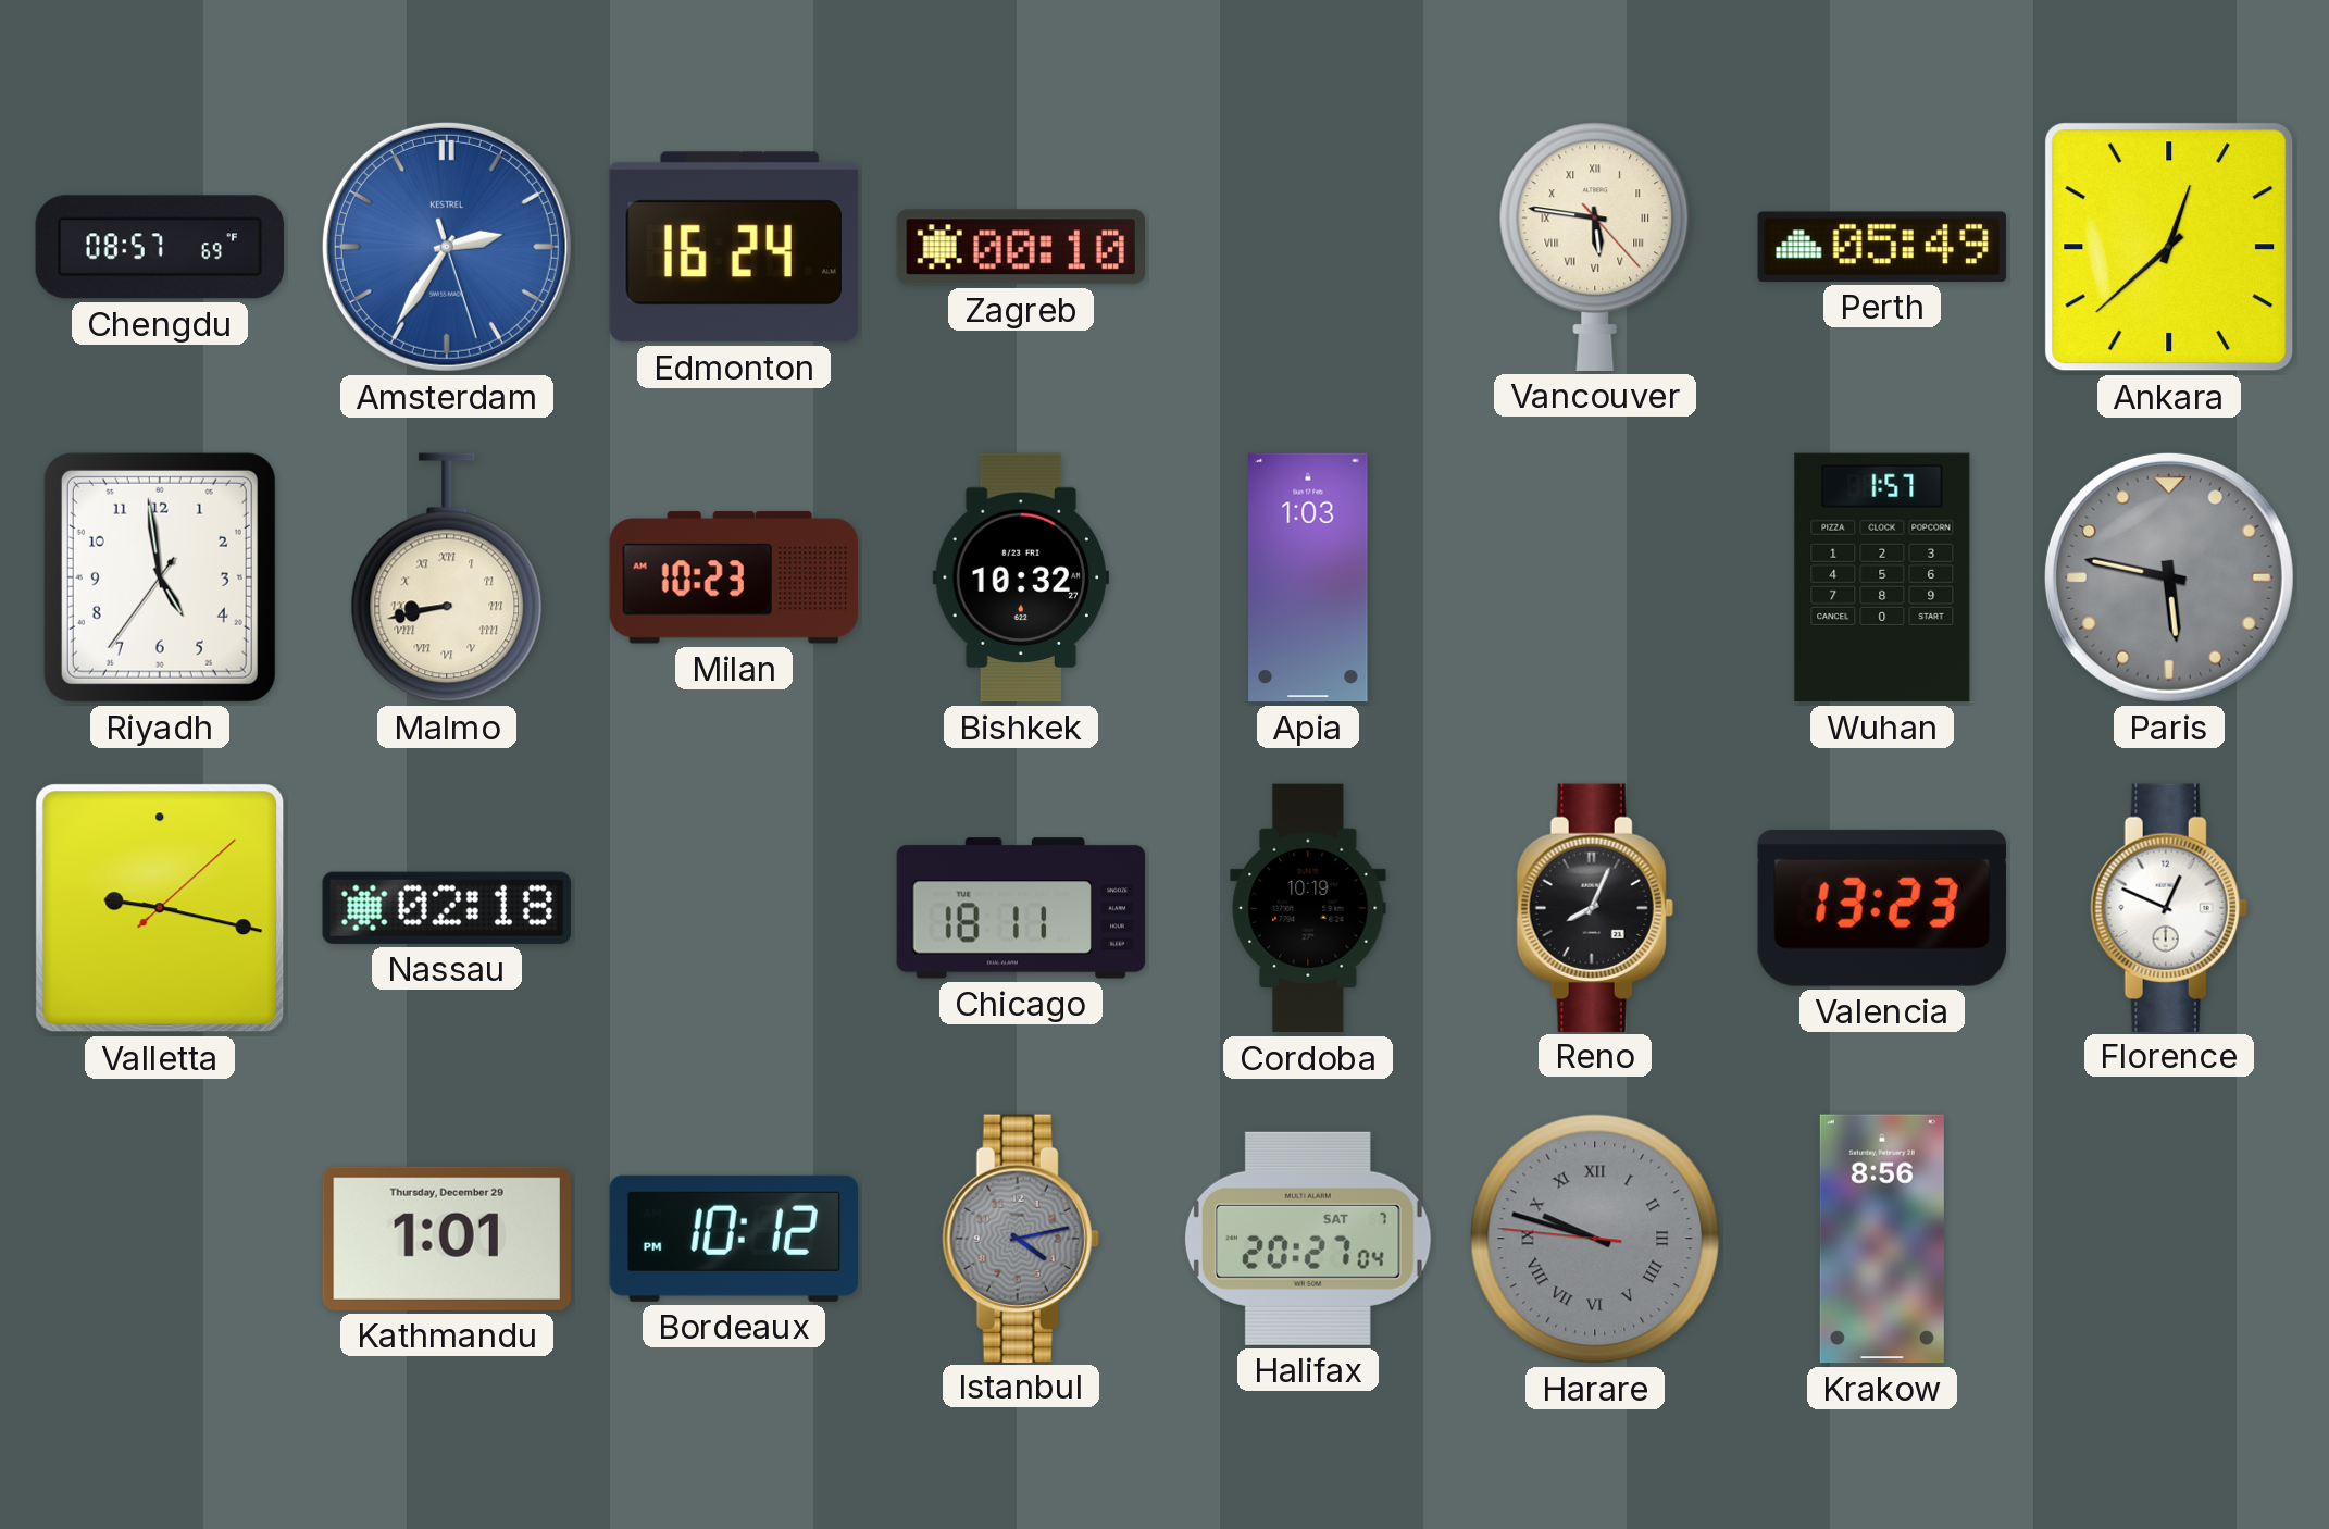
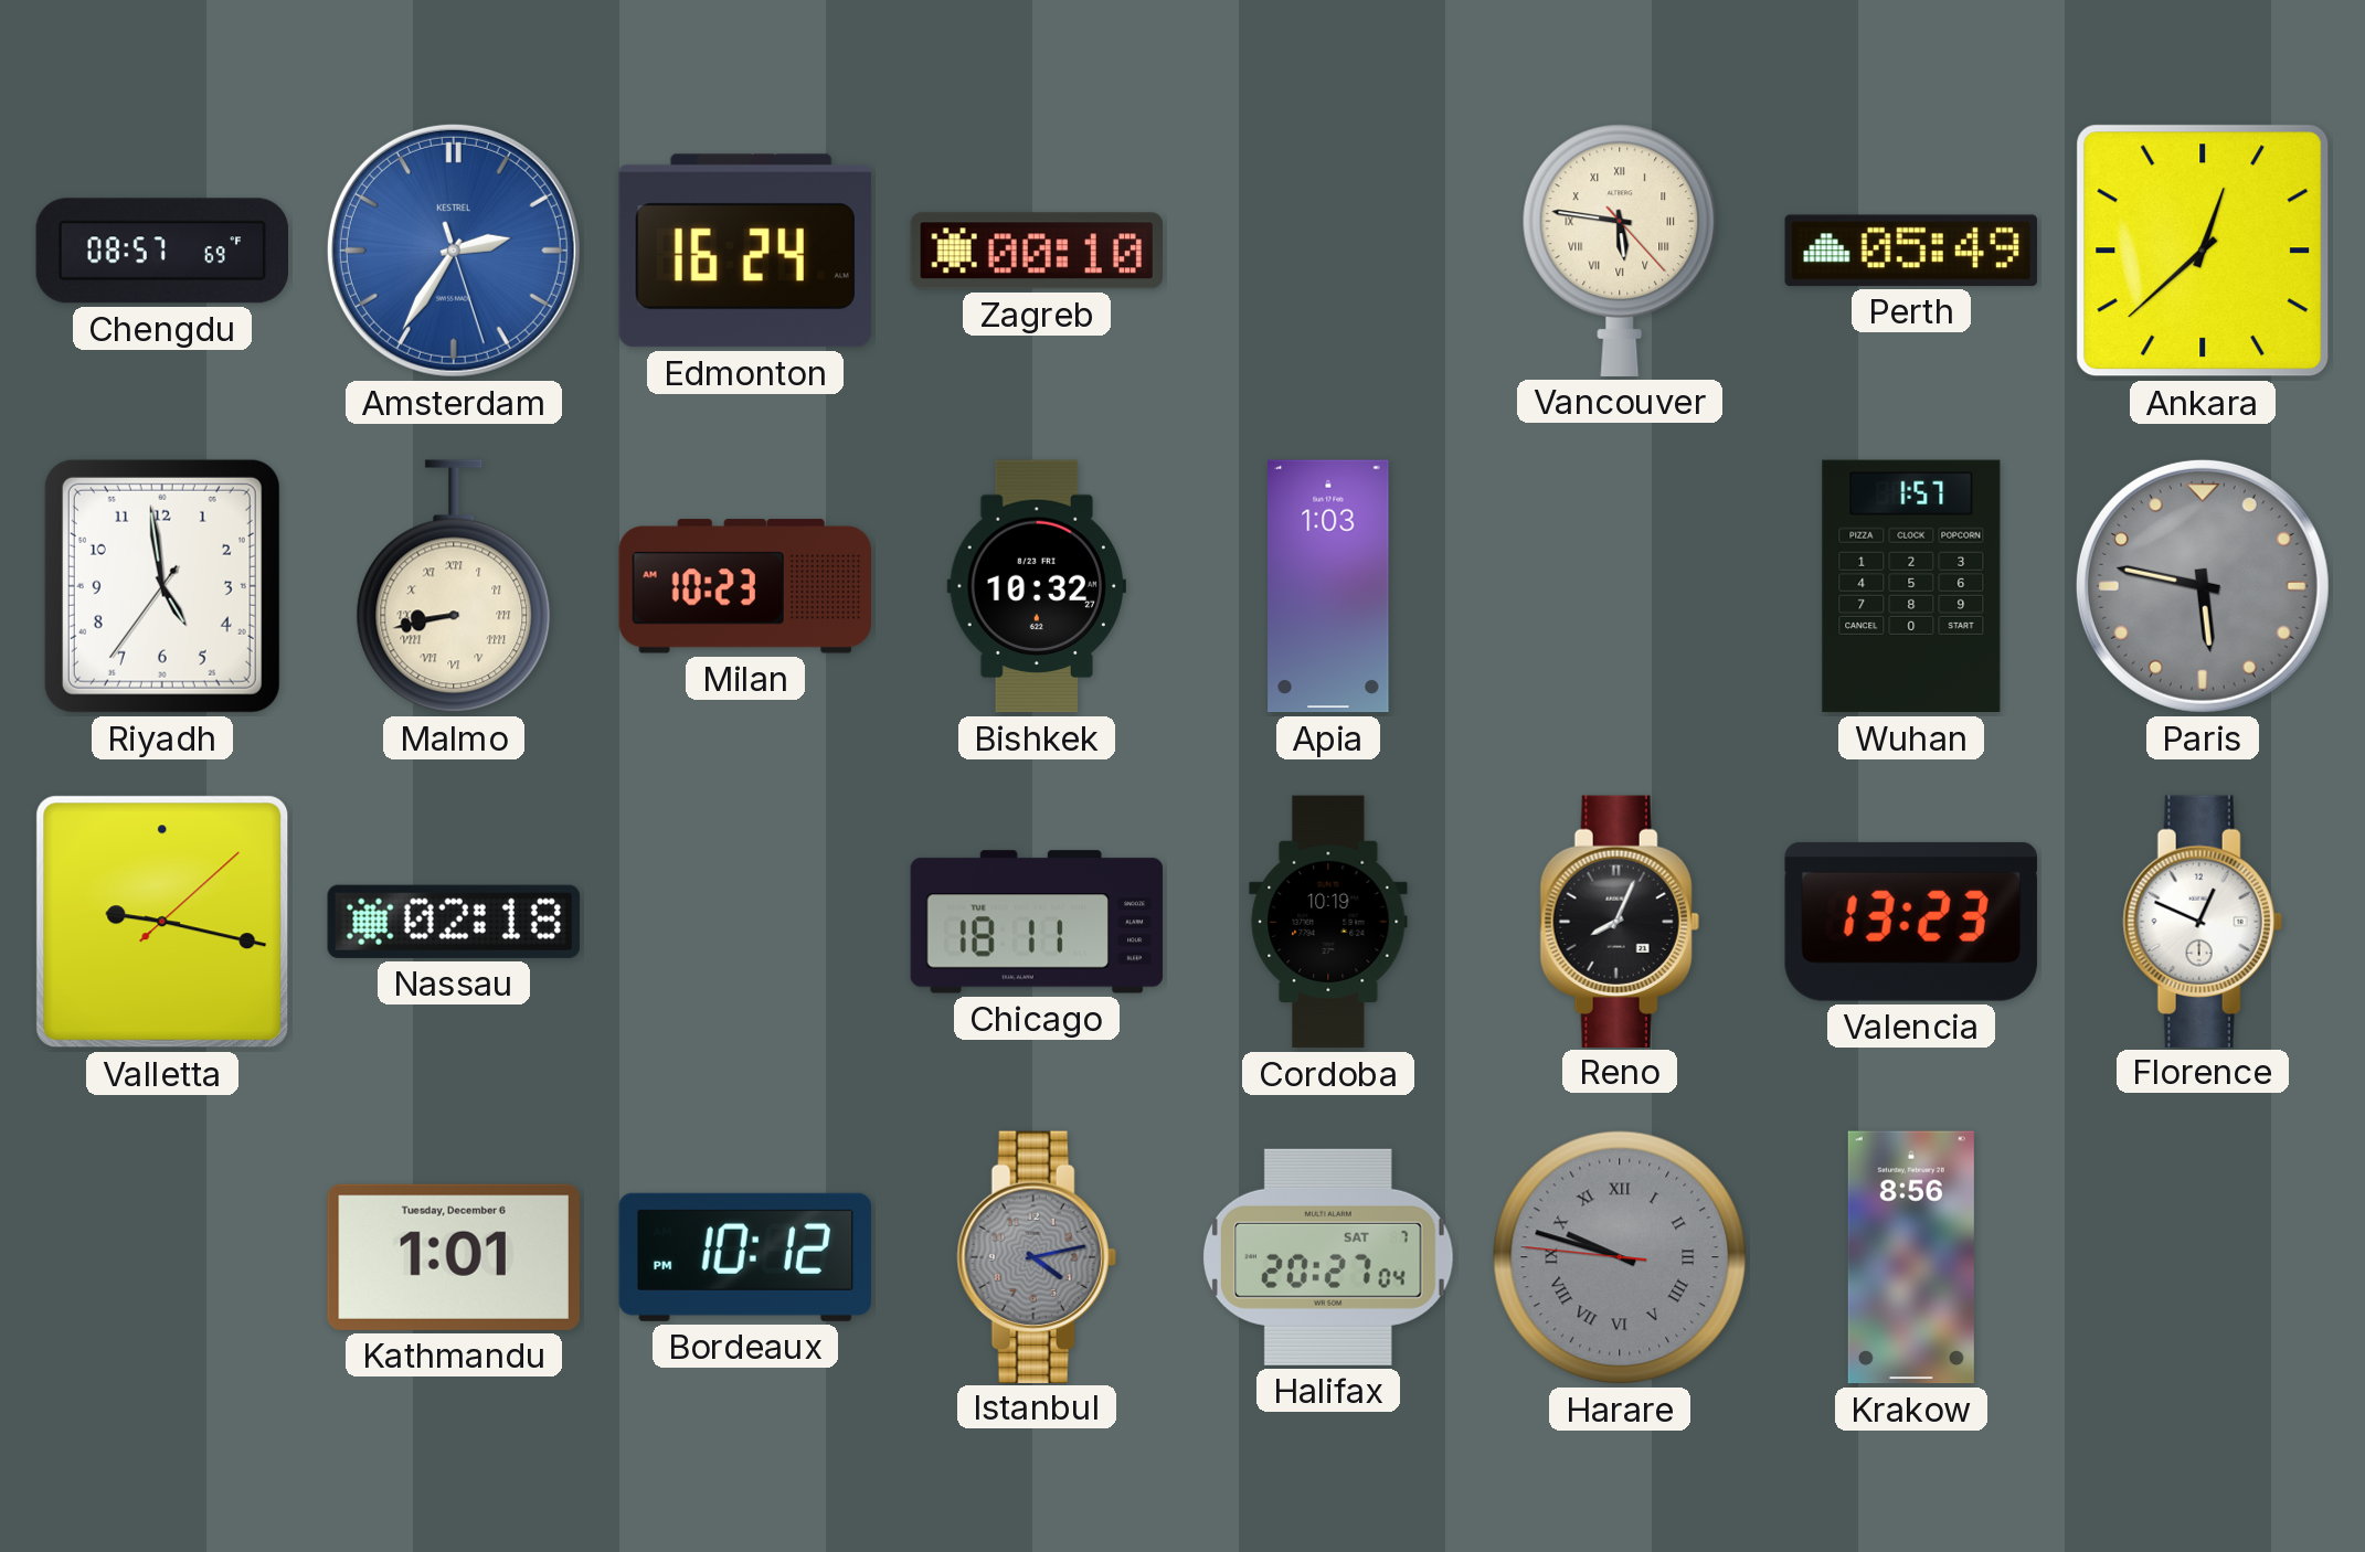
Kathmandu date: Thursday, December 29 -> Tuesday, December 6
